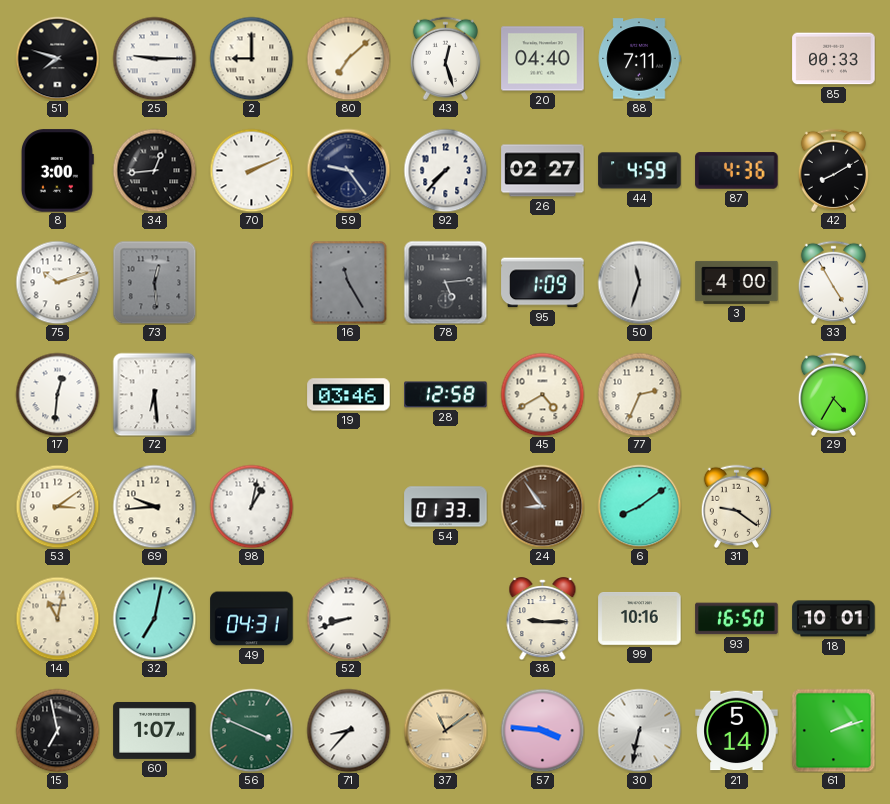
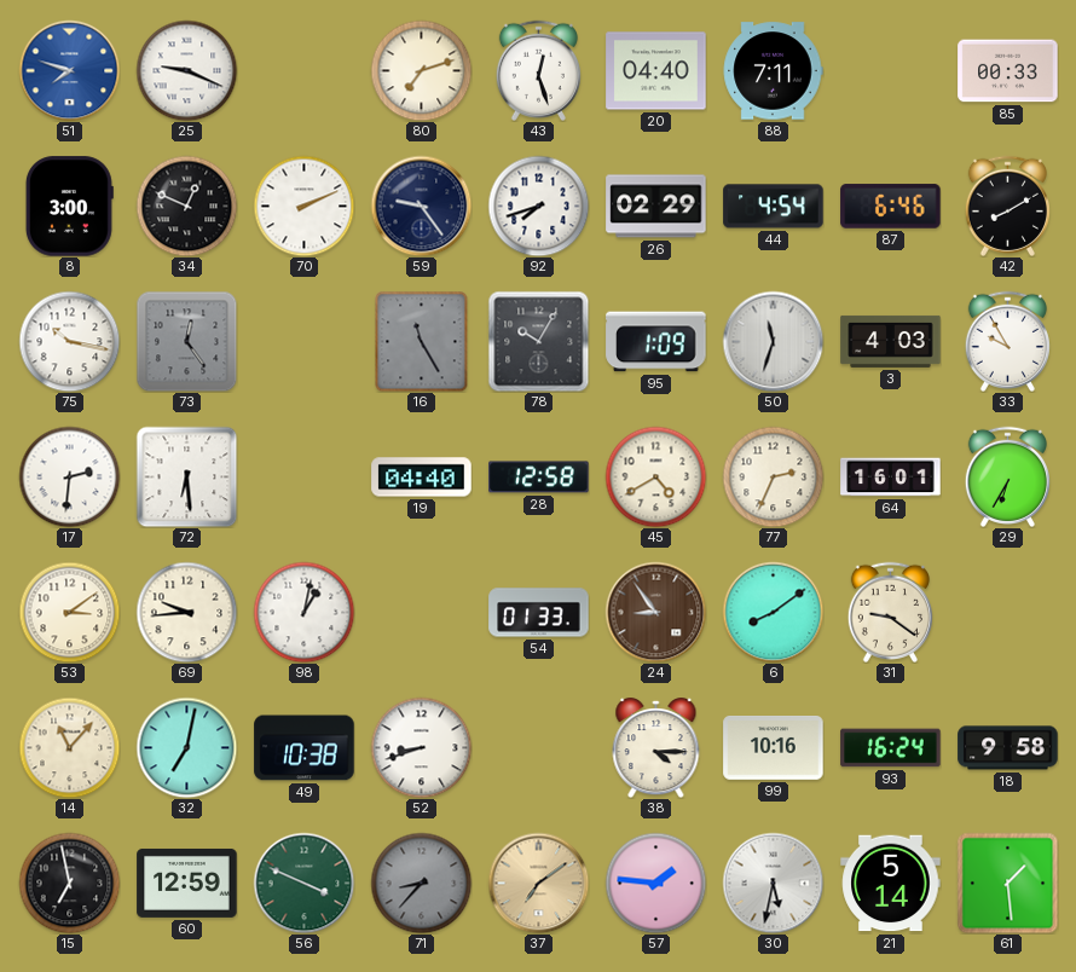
51 dial: black -> blue
25: 9:15 -> 9:19
2: 9:00 -> none
80: 7:08 -> 7:12
34: 12:44 -> 12:49
92: 7:37 -> 7:42
26: 02:27 -> 02:29
44: 4:59 -> 4:54
87: 4:36 -> 6:46
75: 10:12 -> 10:17
73: 12:29 -> 12:24
78: 5:14 -> 10:05
3: 4:00 -> 4:03
33: 4:55 -> 9:55
17: 12:31 -> 2:31
19: 03:46 -> 04:40
64: none -> 16:01
29: 4:35 -> 6:35
14: 11:02 -> 11:07
49: 04:31 -> 10:38
38: 9:15 -> 4:15
93: 16:50 -> 16:24
18: 10:01 -> 9:58
60: 1:07 -> 12:59
71 dial: white -> grey
37: 11:09 -> 7:09
57: 3:46 -> 1:46
30: 6:32 -> 5:32
61: 2:12 -> 1:29
